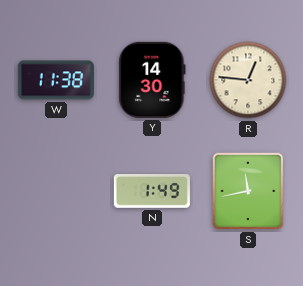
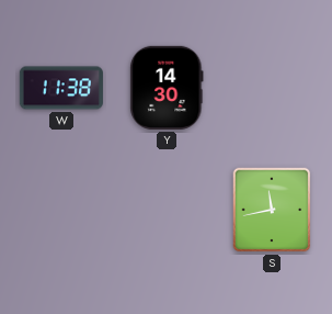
R: 12:46 -> none
N: 1:49 -> none
